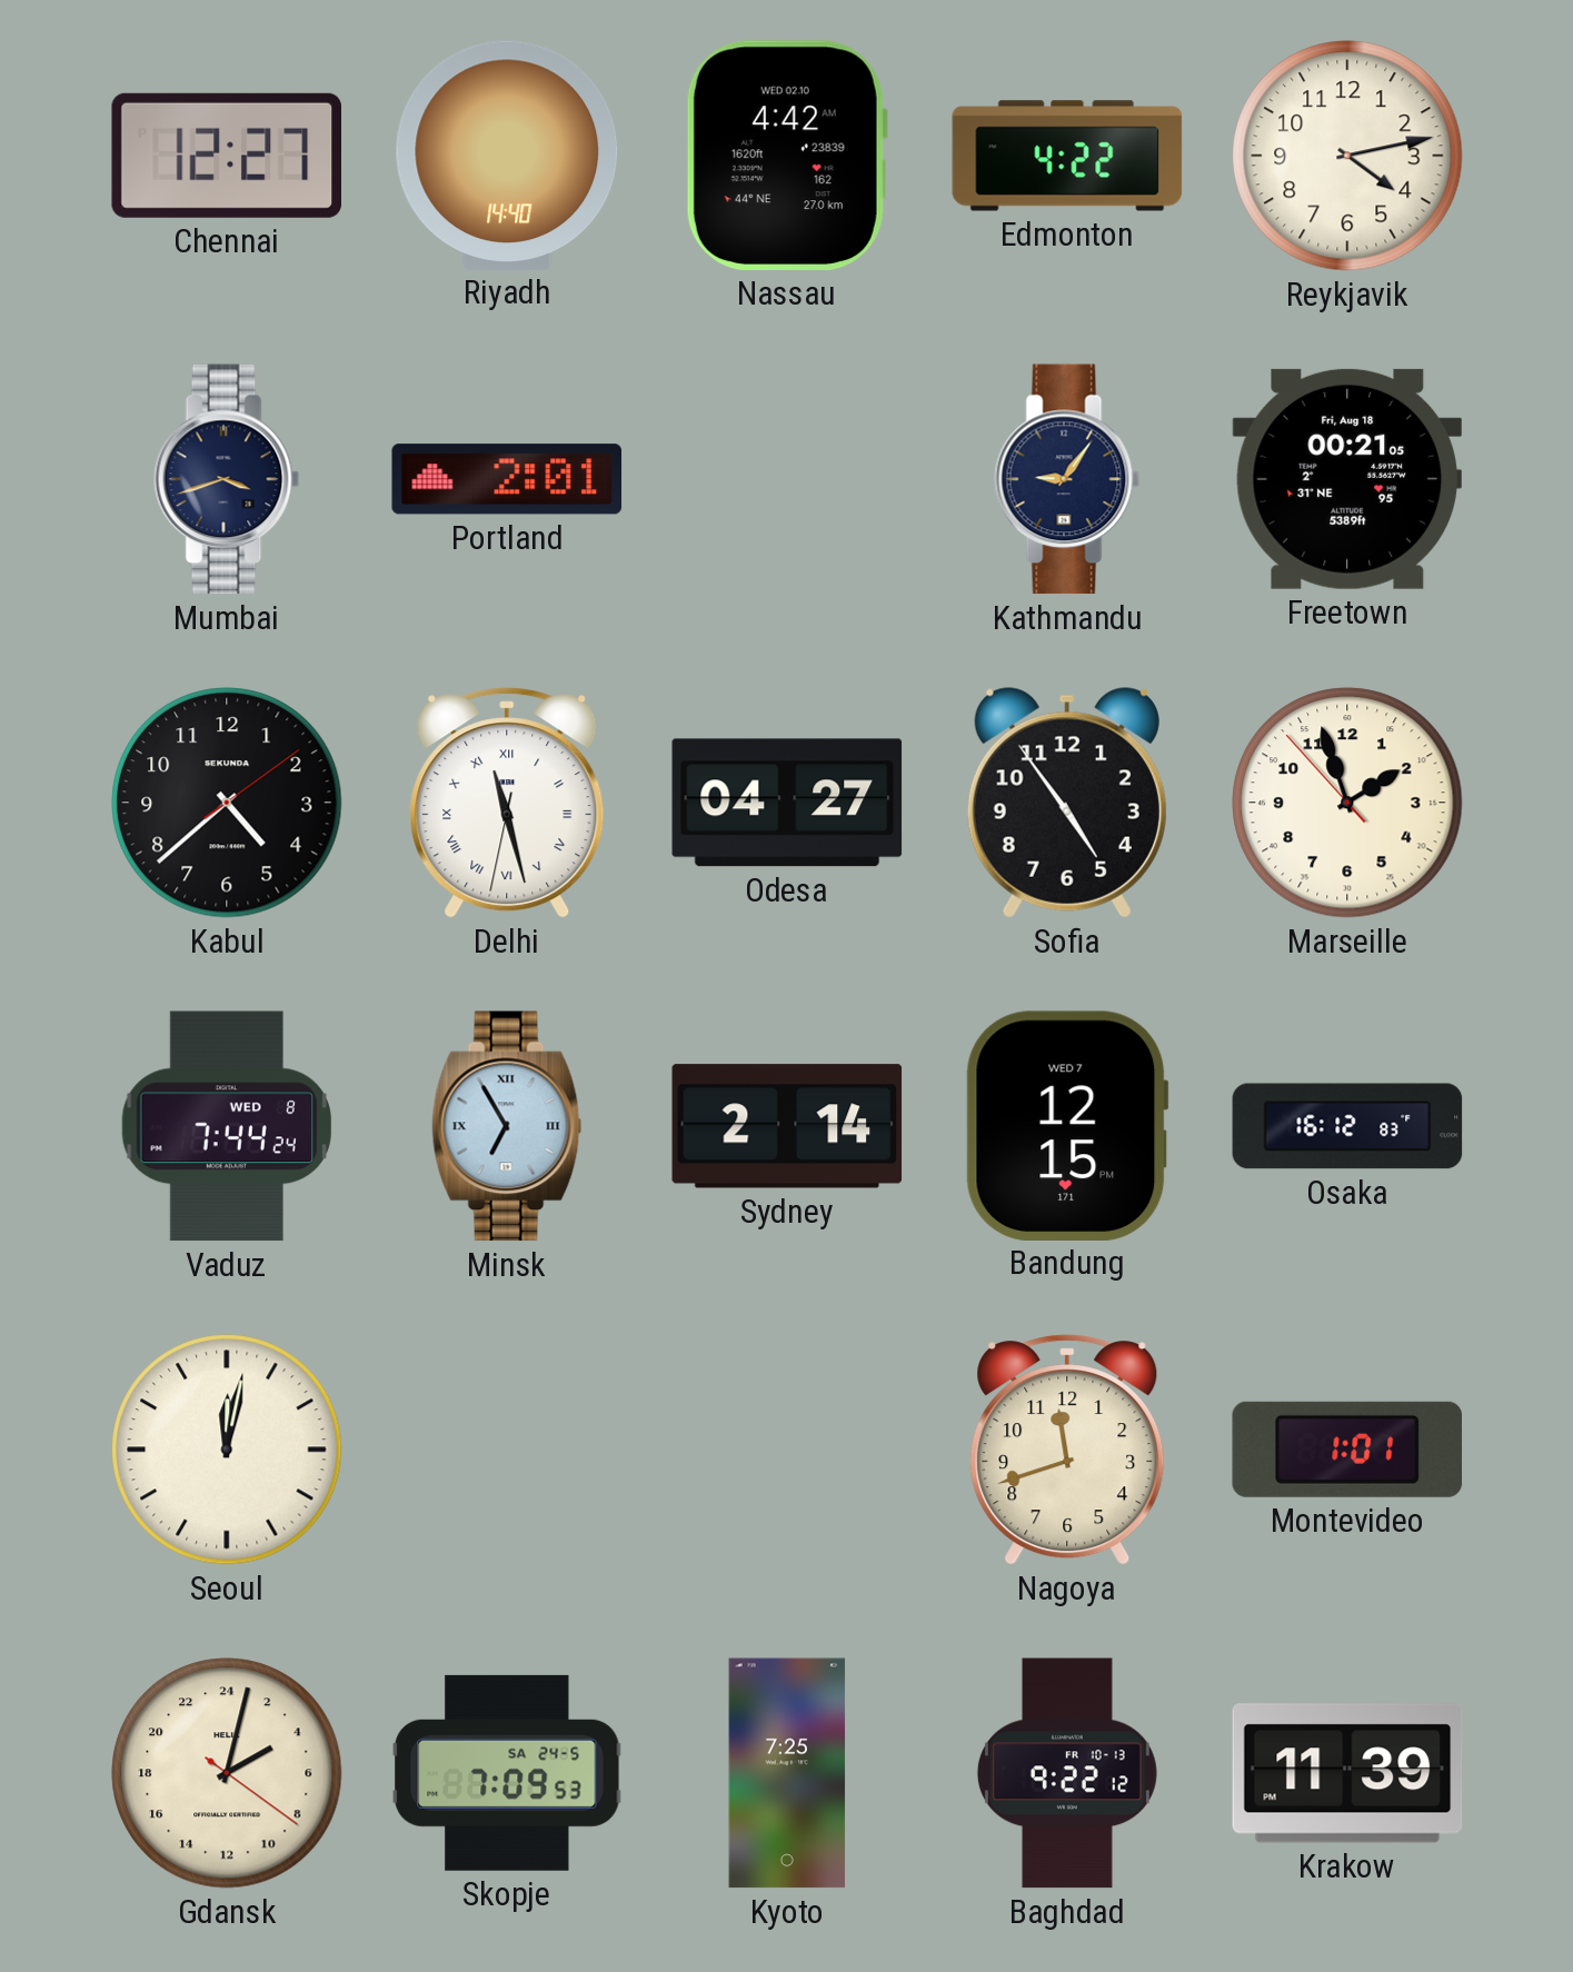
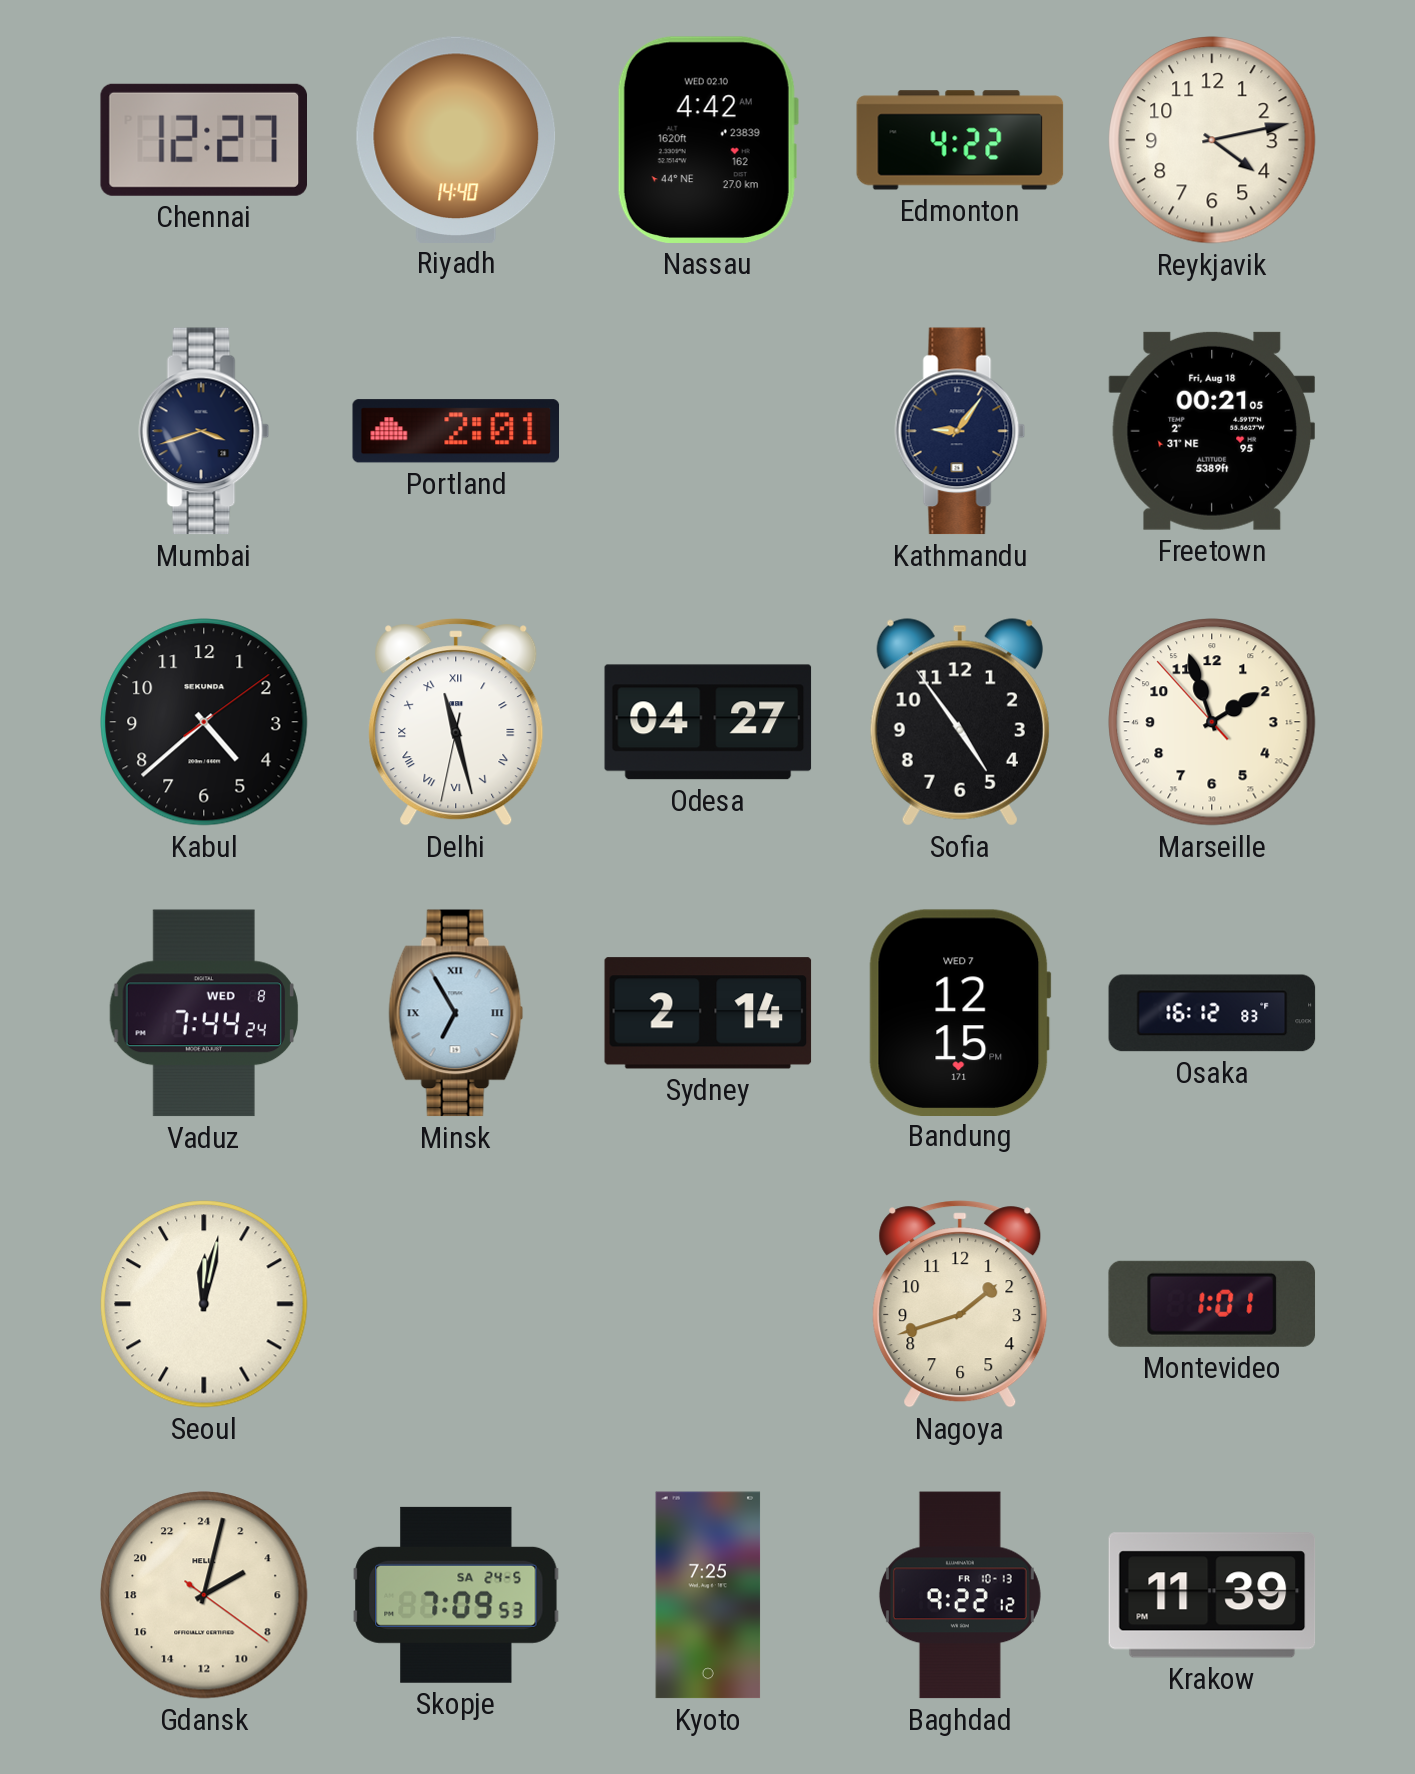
Nagoya: 11:42 -> 1:42
